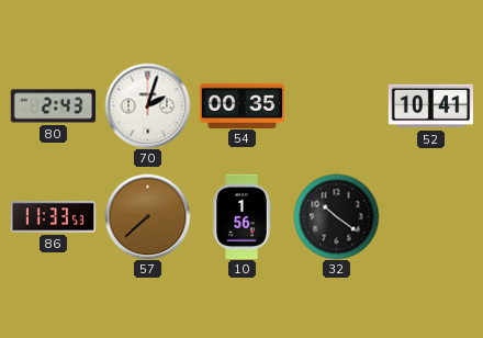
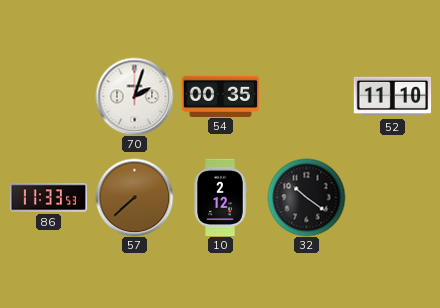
80: 2:43 -> none
52: 10:41 -> 11:10
10: 1:56 -> 2:12
